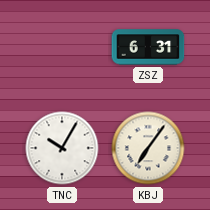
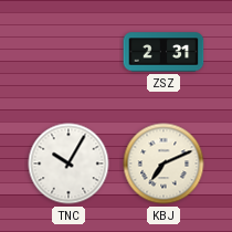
ZSZ: 6:31 -> 2:31
KBJ: 7:06 -> 7:11
